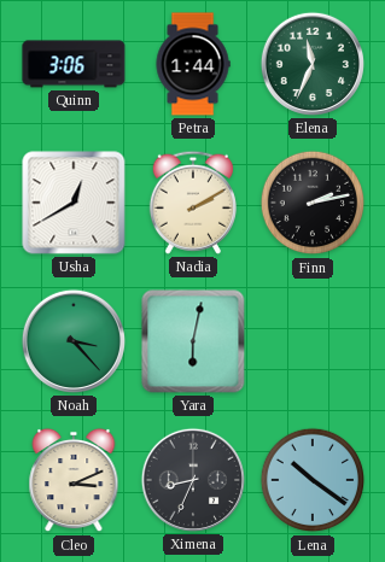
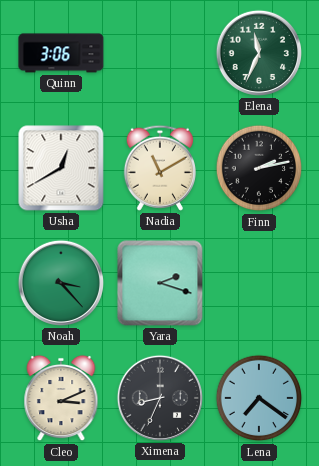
Petra: 1:44 -> none
Nadia: 2:10 -> 11:10
Yara: 6:02 -> 2:18
Lena: 10:21 -> 7:21
